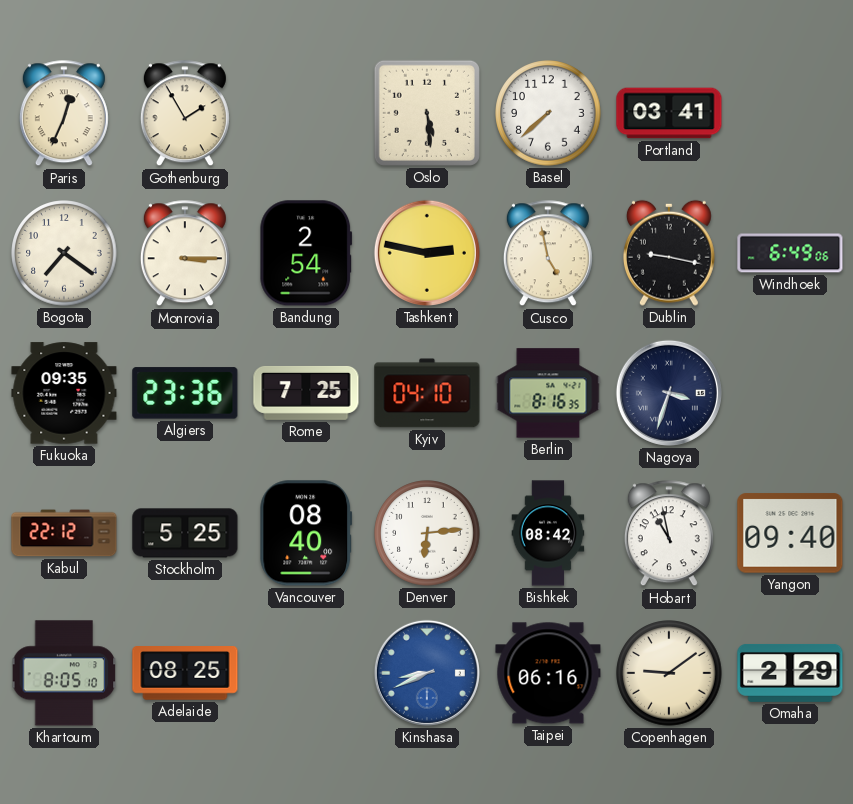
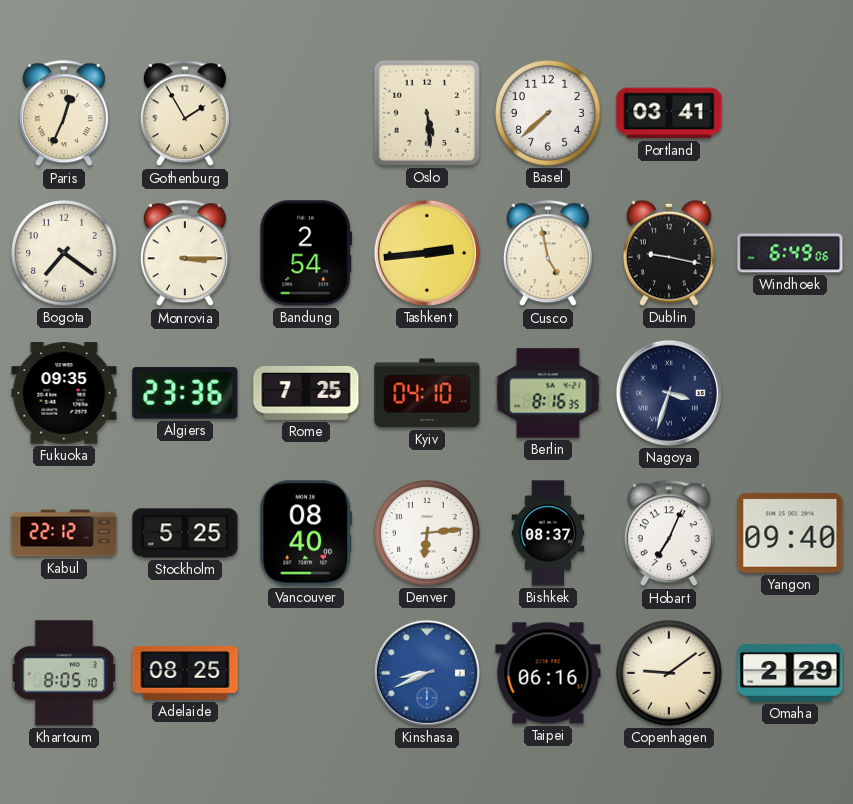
Tashkent: 2:47 -> 2:44
Bishkek: 08:42 -> 08:37
Hobart: 10:58 -> 7:04
